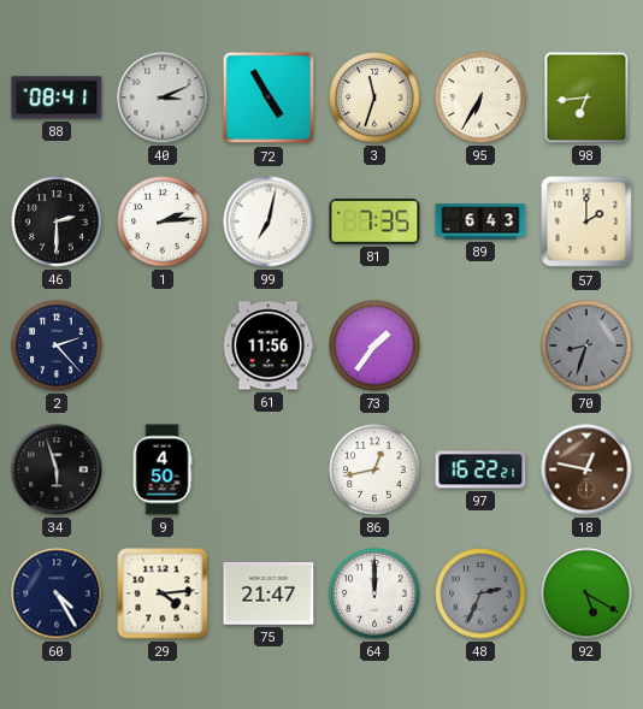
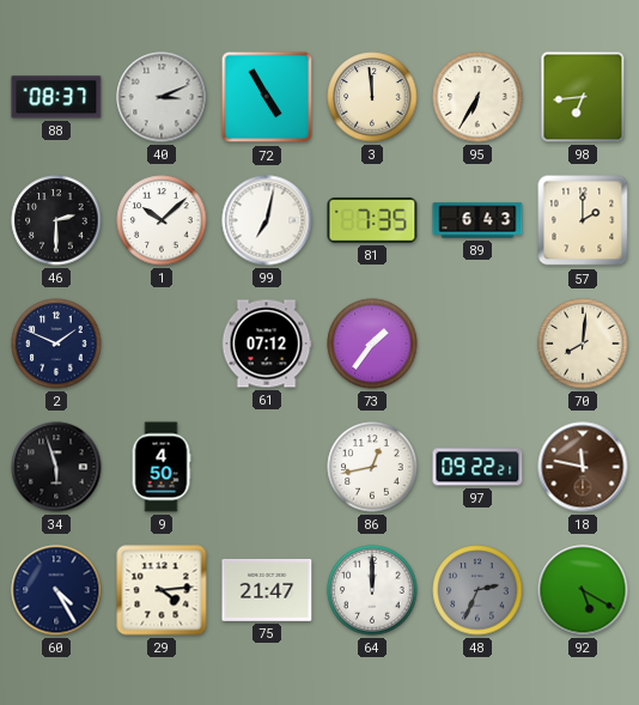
88: 08:41 -> 08:37
3: 11:33 -> 11:59
1: 2:14 -> 10:08
2: 2:23 -> 1:49
61: 11:56 -> 07:12
70: 8:33 -> 8:01
70 dial: grey -> cream
97: 16:22 -> 09:22
18: 12:47 -> 11:47
